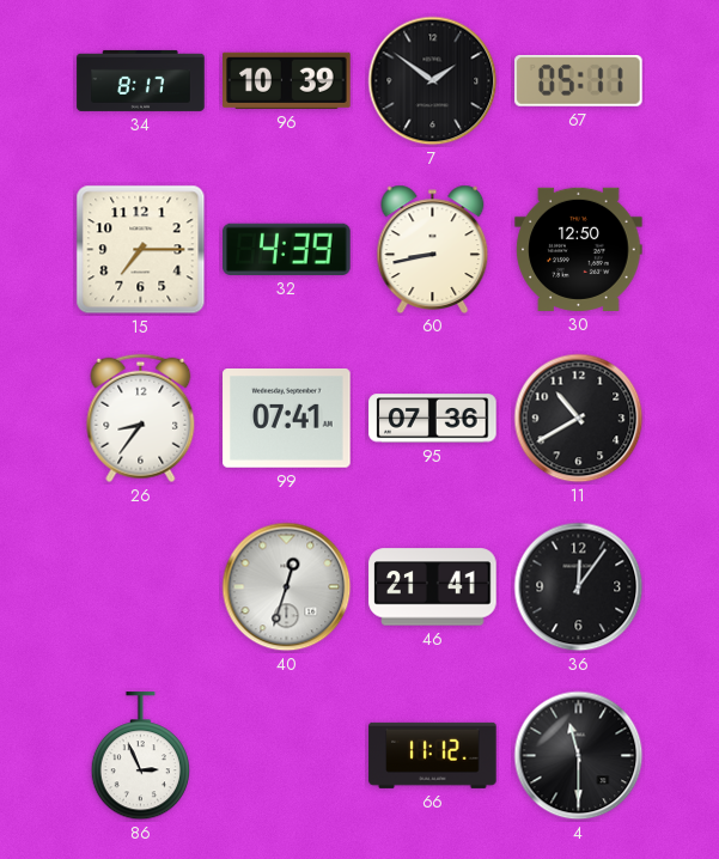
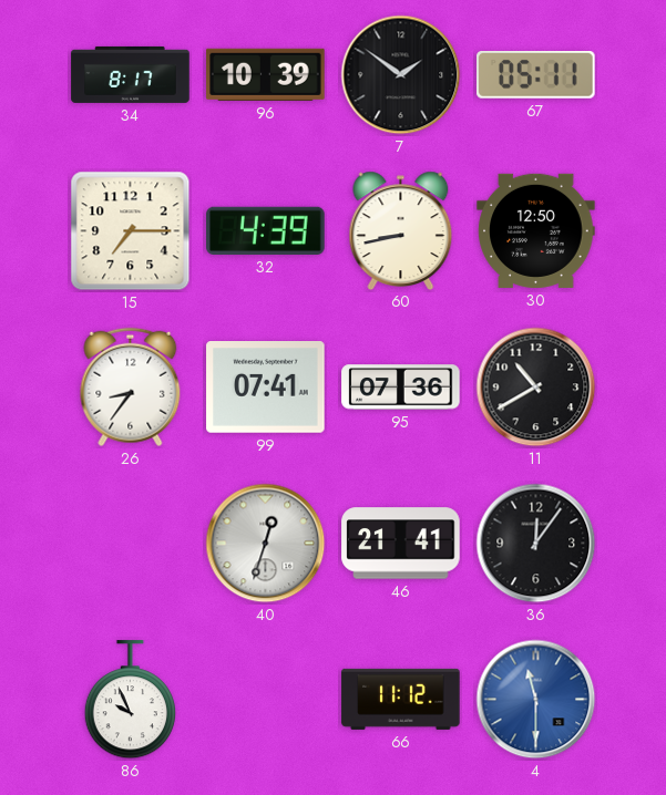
86: 2:56 -> 9:56
4 dial: black -> blue
